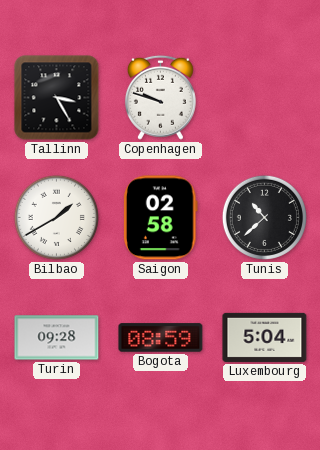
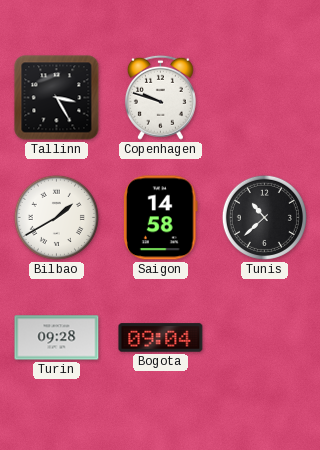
Saigon: 02:58 -> 14:58
Bogota: 08:59 -> 09:04
Luxembourg: 5:04 -> none
